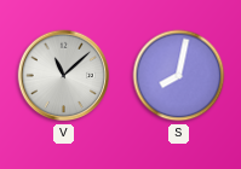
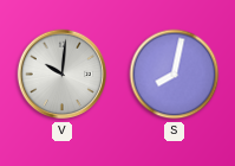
V: 11:08 -> 10:01
